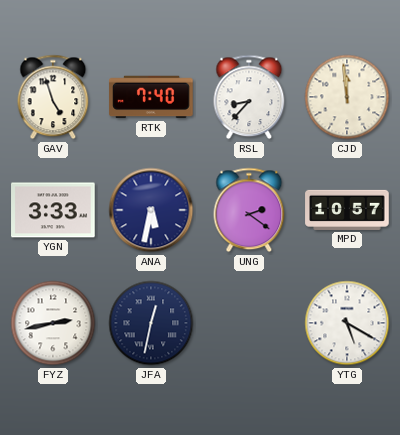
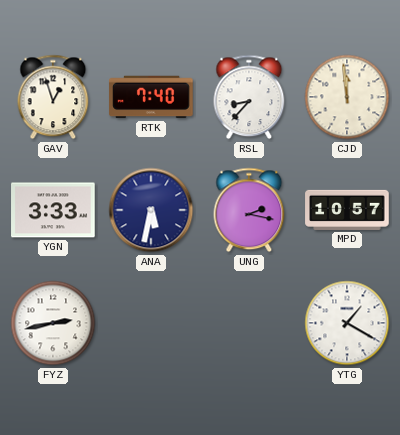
GAV: 4:57 -> 12:57
UNG: 2:21 -> 2:17
JFA: 12:32 -> none
YTG: 5:20 -> 1:20
